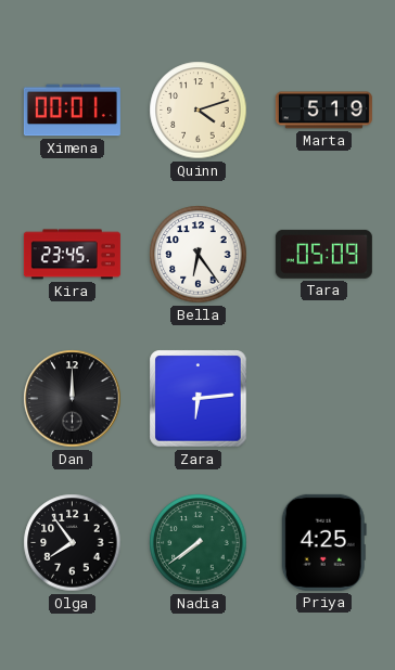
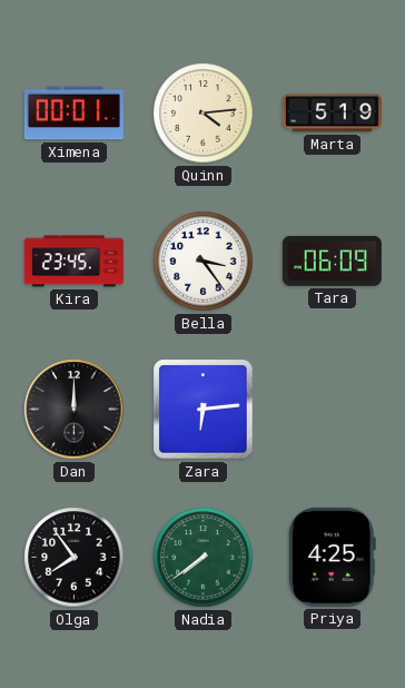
Quinn: 4:12 -> 4:14
Bella: 6:24 -> 3:24
Tara: 05:09 -> 06:09
